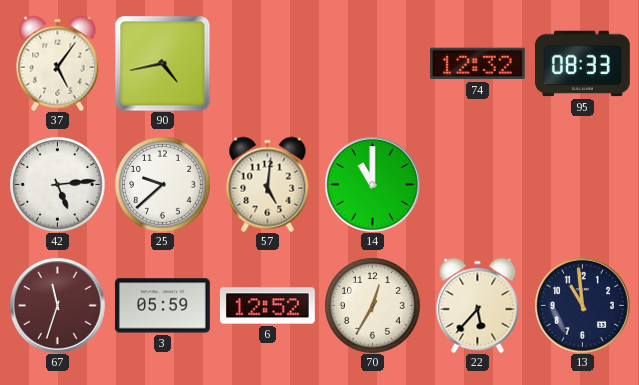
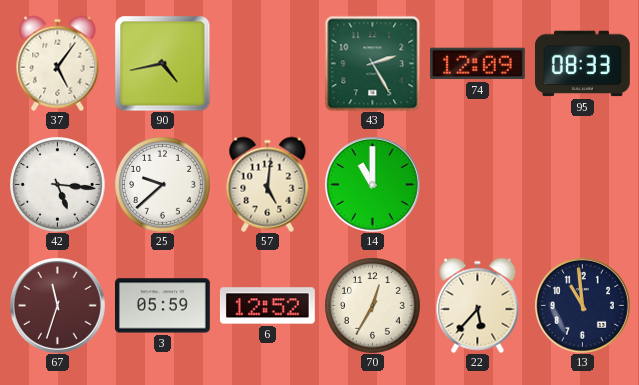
43: none -> 2:25
74: 12:32 -> 12:09
42: 5:14 -> 5:16
